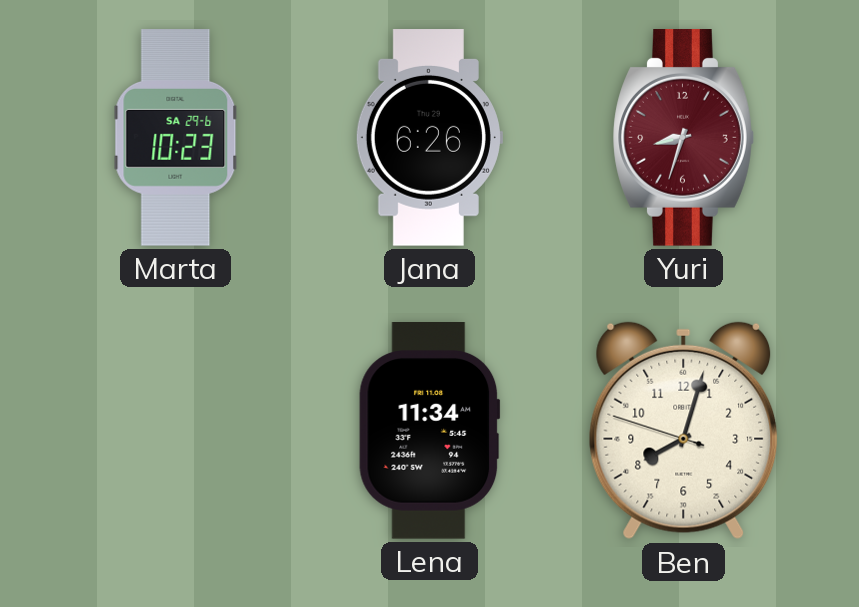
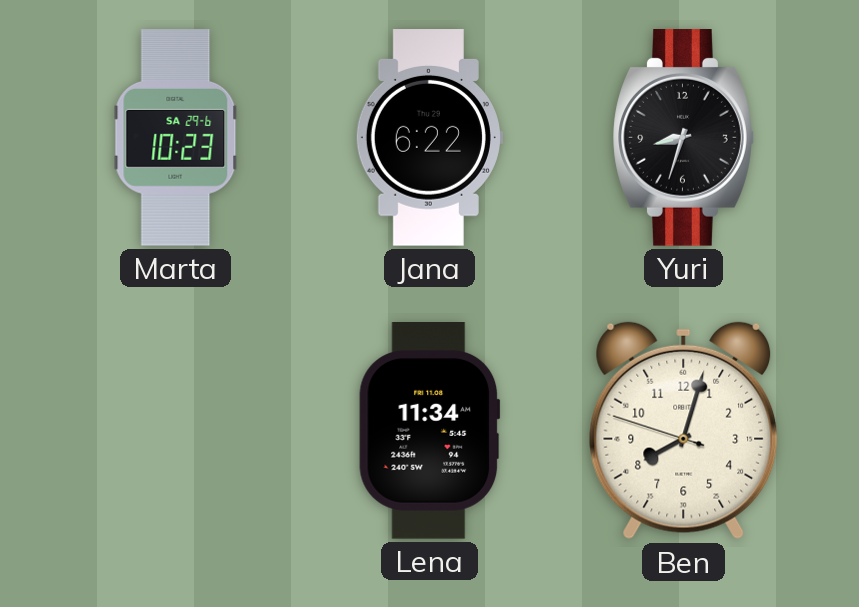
Jana: 6:26 -> 6:22
Yuri dial: burgundy -> black
